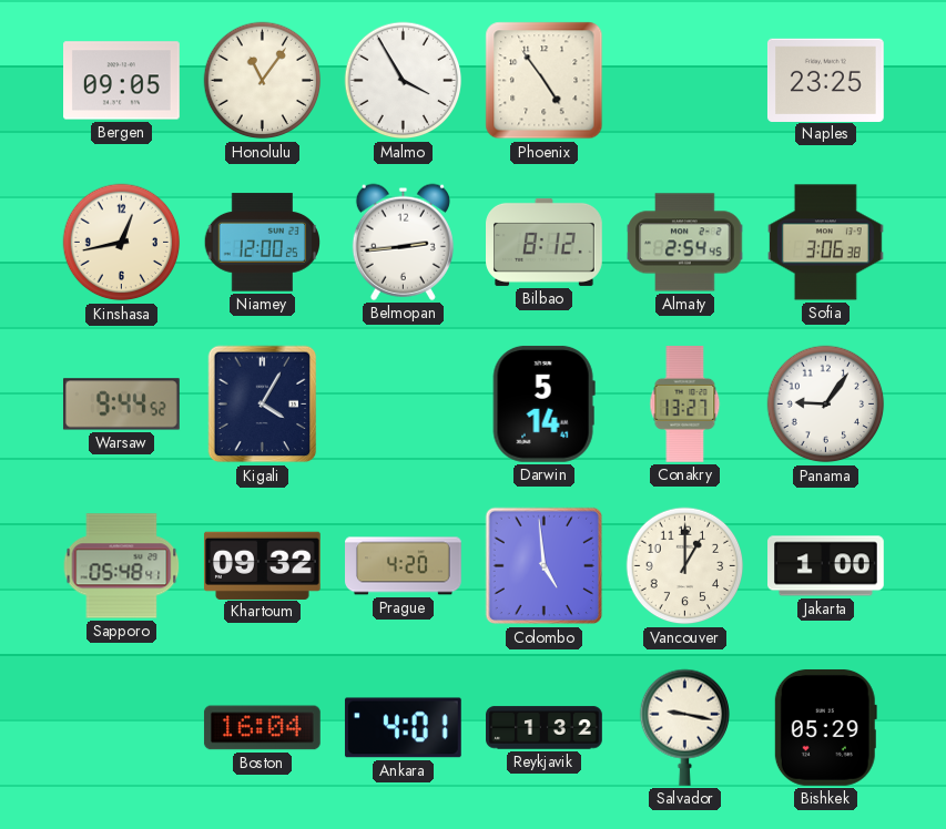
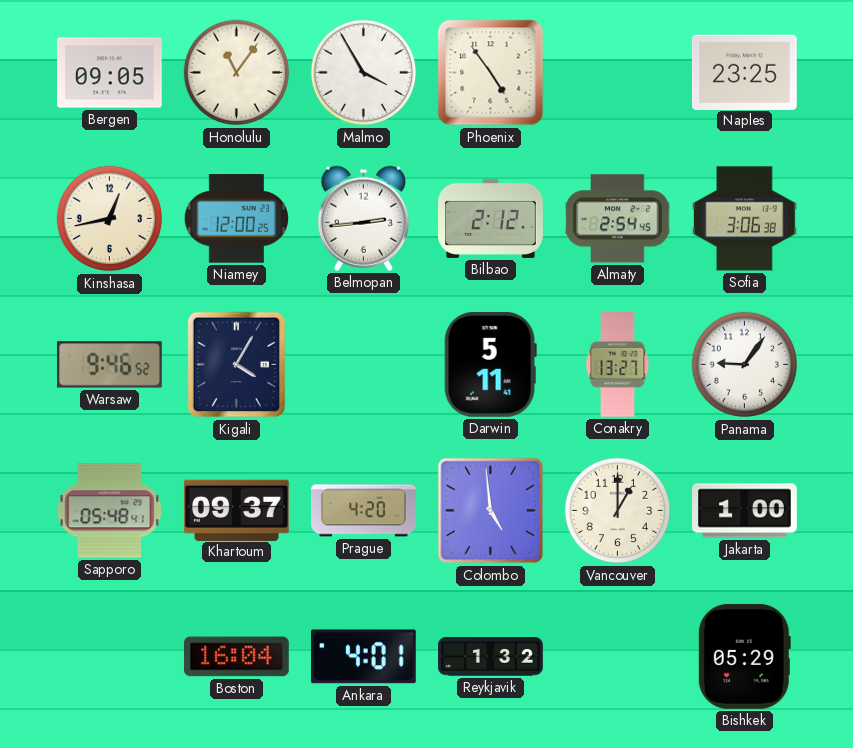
Bilbao: 8:12 -> 2:12
Warsaw: 9:44 -> 9:46
Darwin: 5:14 -> 5:11
Khartoum: 09:32 -> 09:37
Salvador: 9:17 -> none
